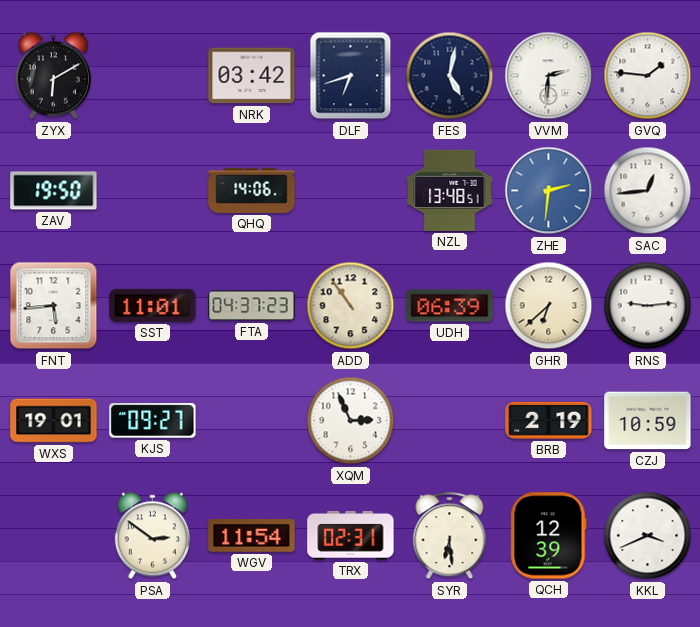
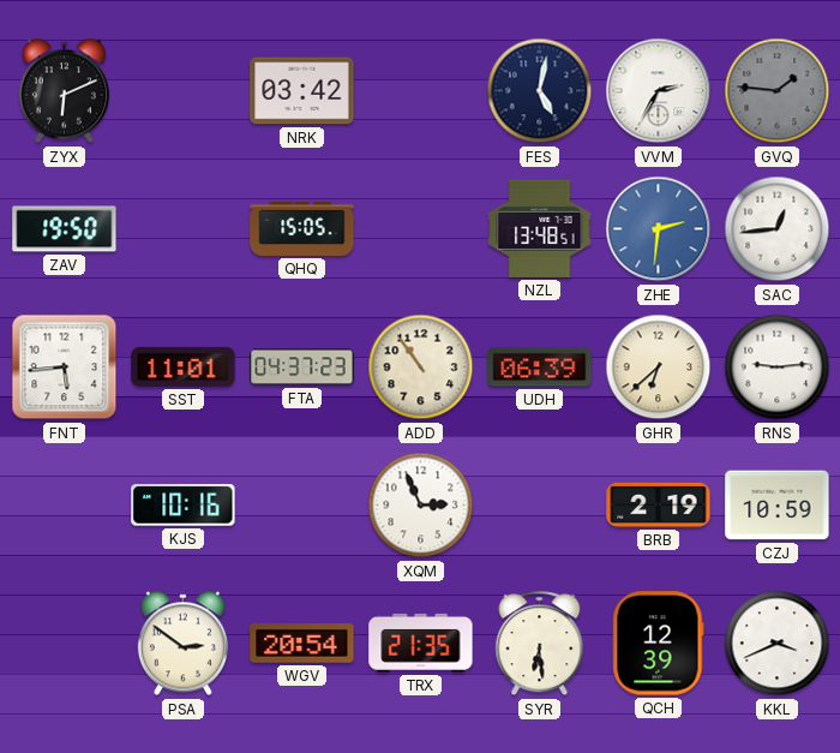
ZYX: 6:10 -> 6:11
DLF: 6:42 -> none
VVM: 2:31 -> 2:35
GVQ dial: white -> grey
QHQ: 14:06 -> 15:05
WXS: 19:01 -> none
KJS: 09:27 -> 10:16
WGV: 11:54 -> 20:54
TRX: 02:31 -> 21:35
